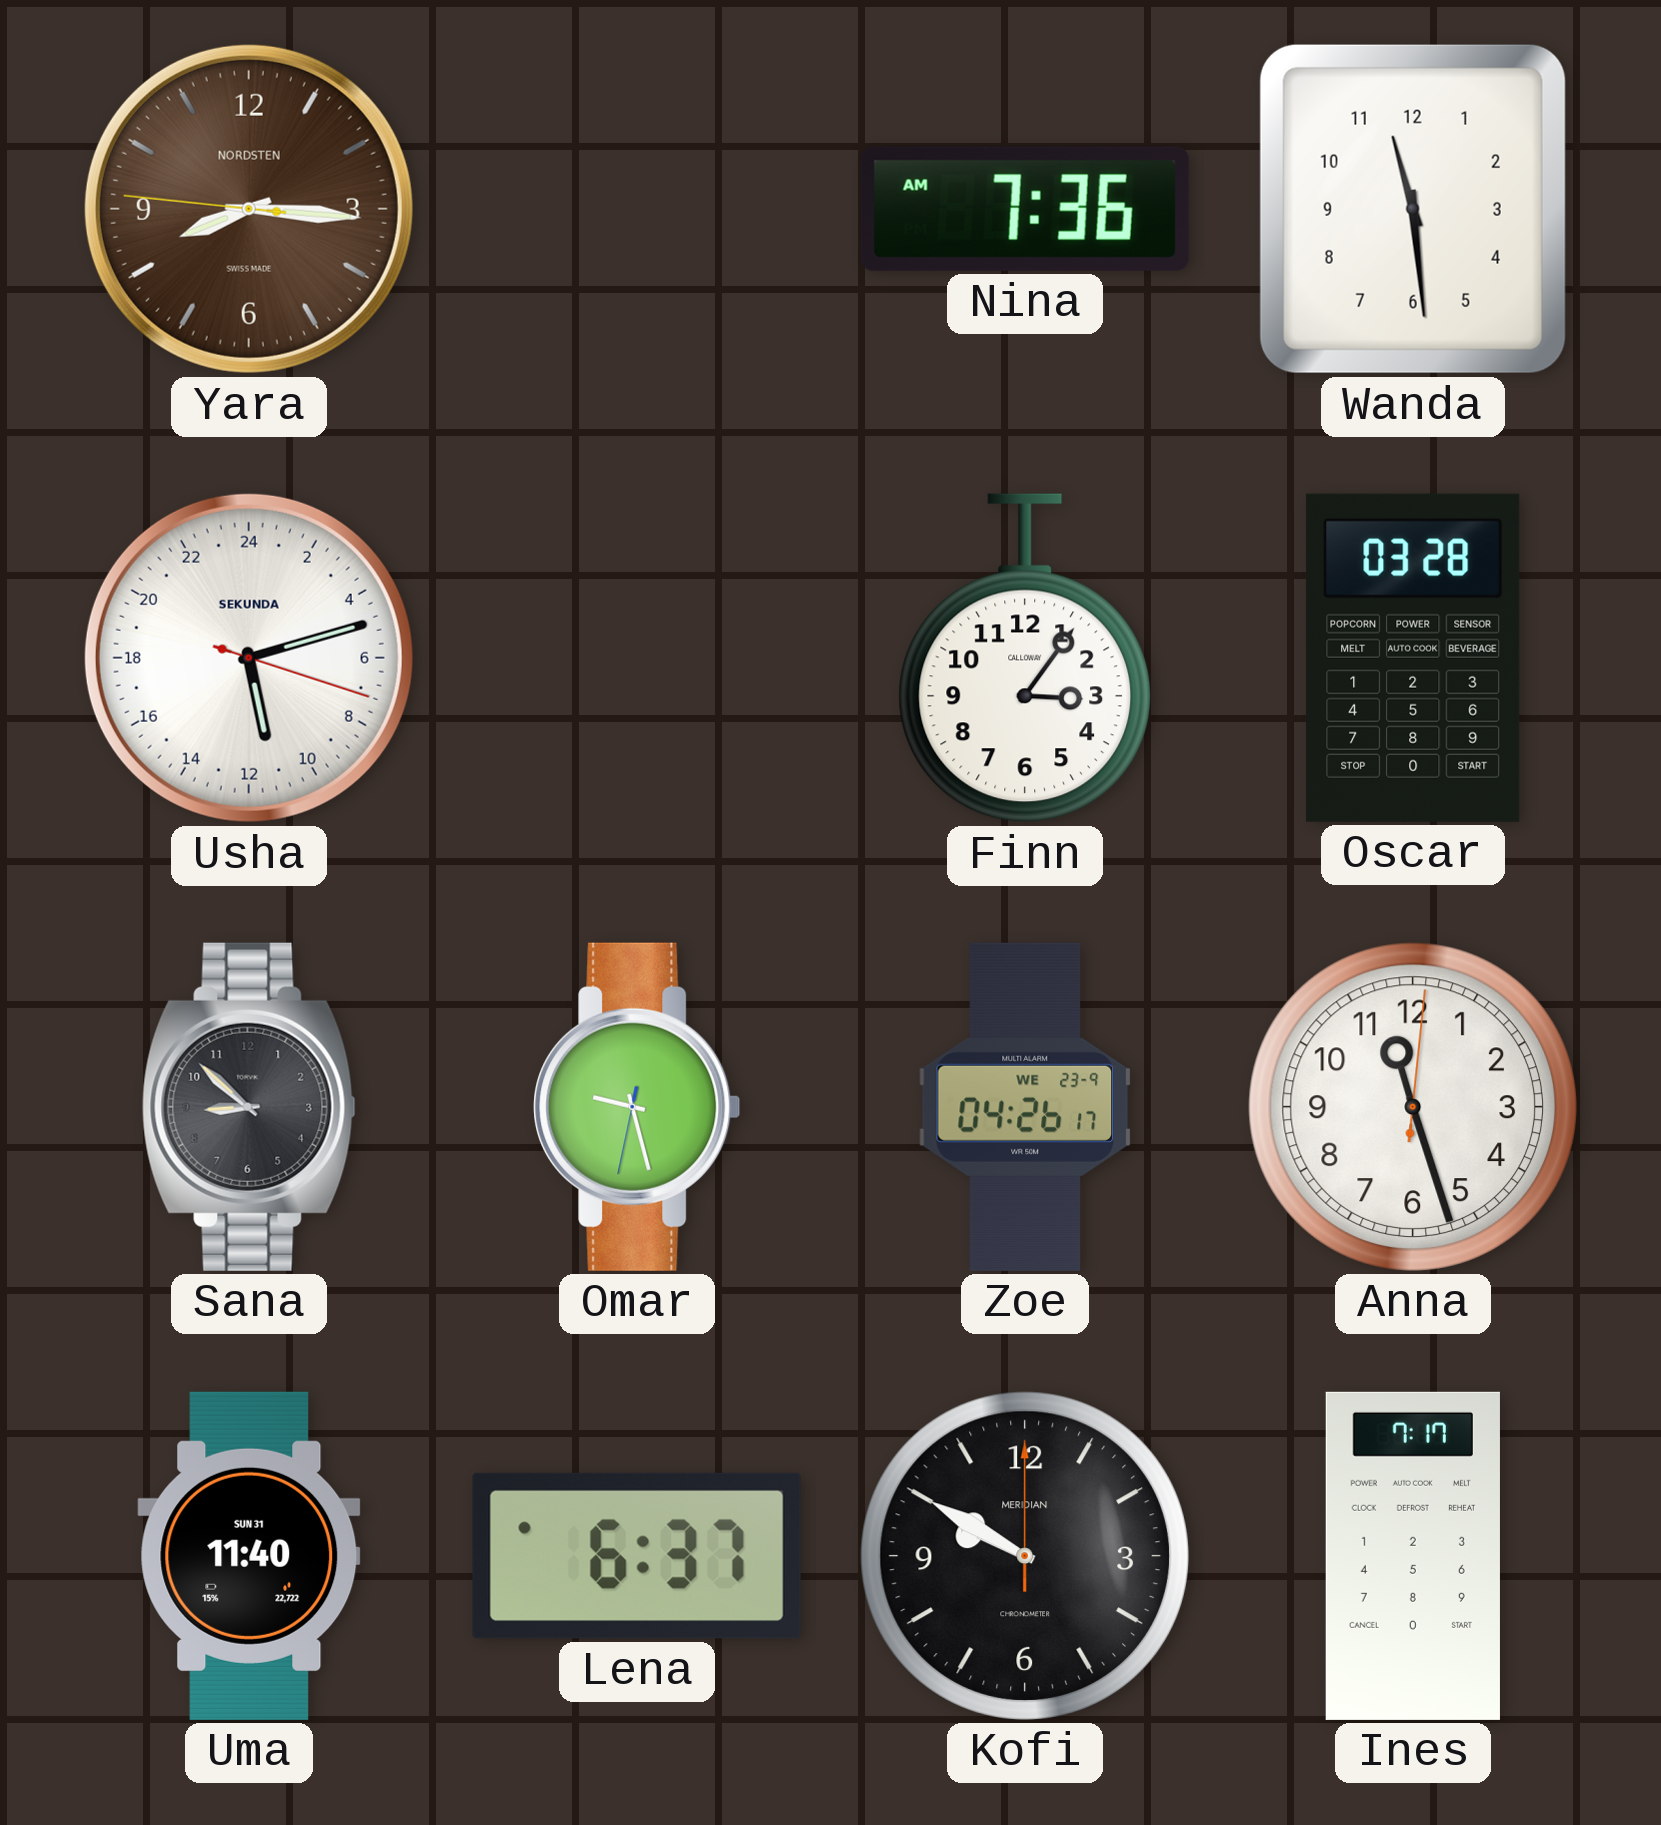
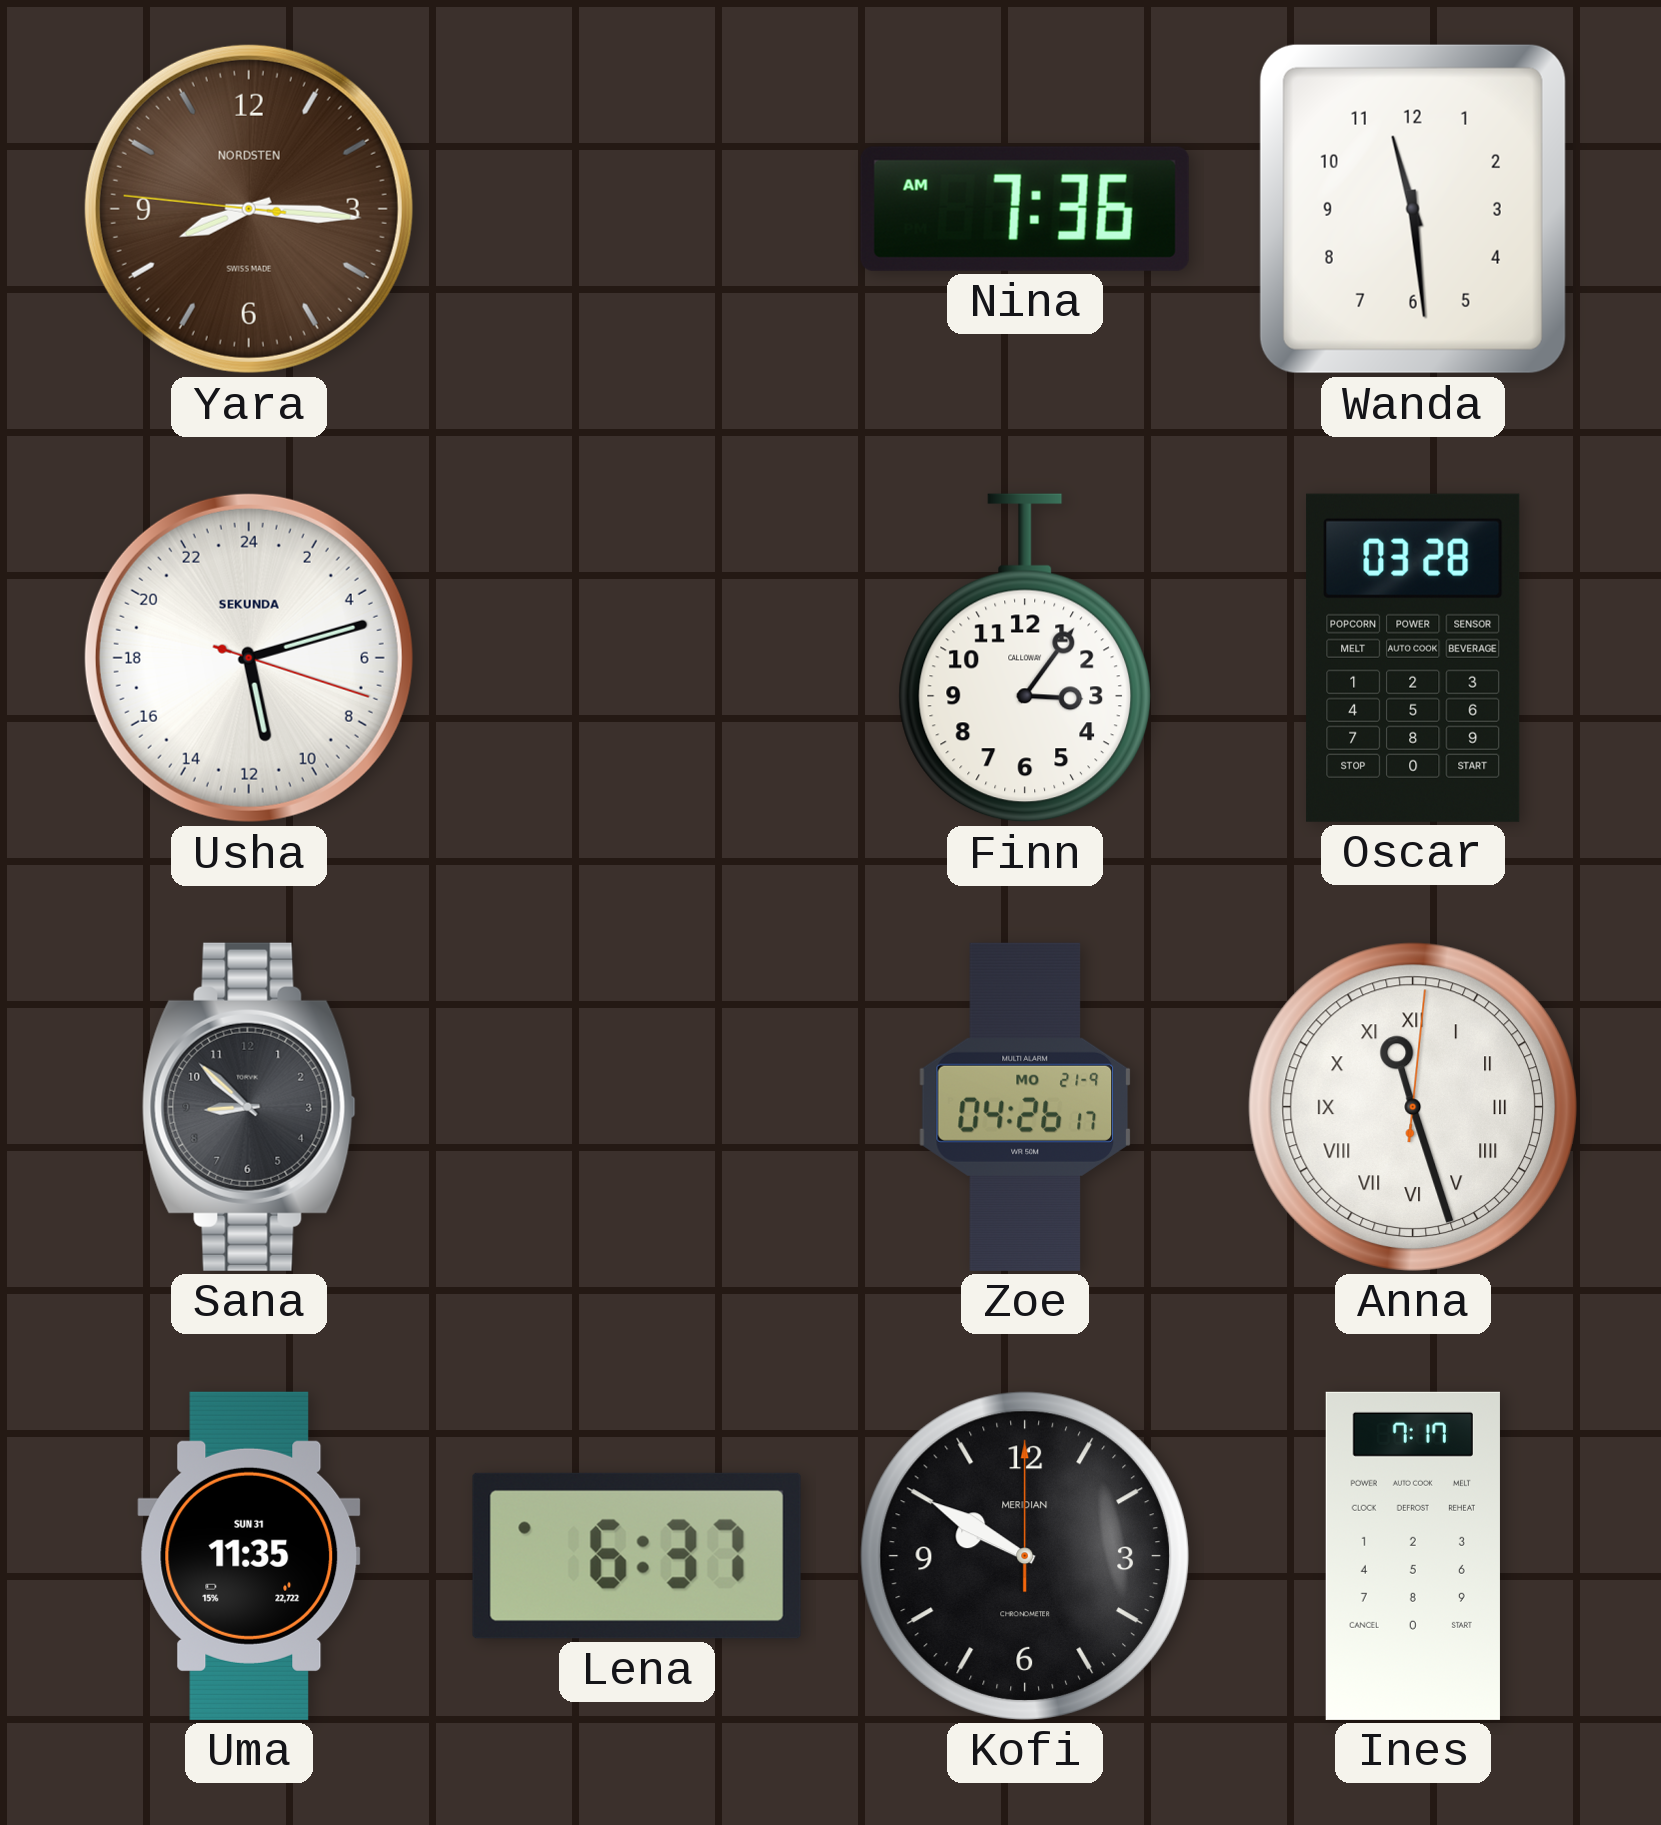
Omar: 9:27 -> none
Zoe date: WE 23-9 -> MO 21-9
Anna numerals: Arabic -> Roman
Uma: 11:40 -> 11:35
